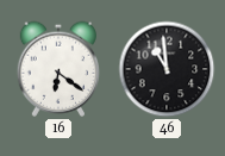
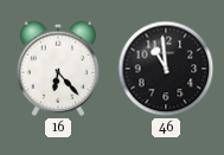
16: 6:21 -> 6:23
